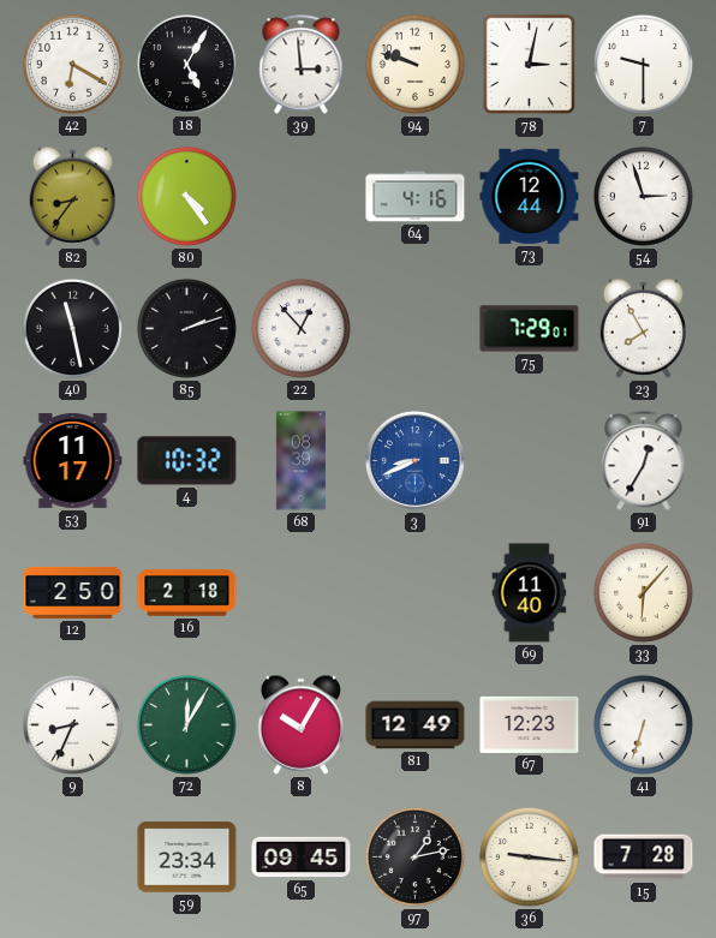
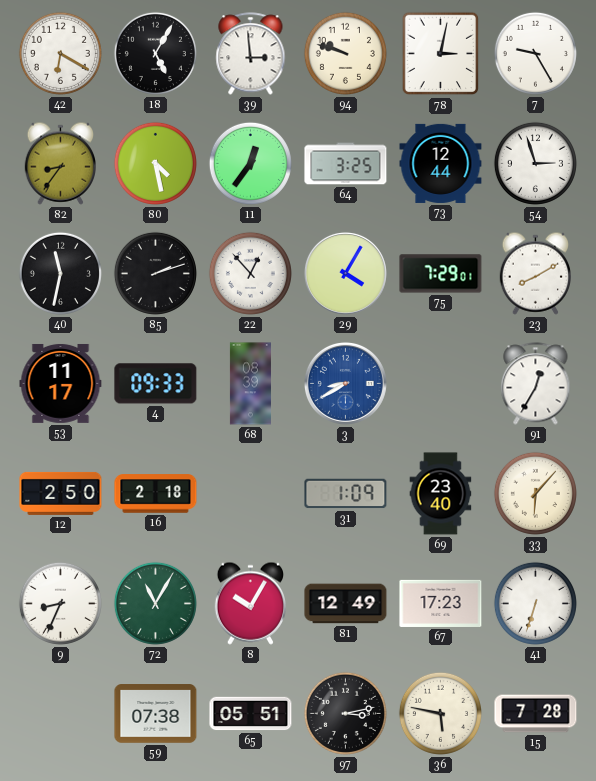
7: 9:30 -> 9:25
80: 4:24 -> 4:28
11: none -> 12:36
64: 4:16 -> 3:25
40: 11:28 -> 11:32
29: none -> 4:05
23: 7:55 -> 8:10
4: 10:32 -> 09:33
3: 8:41 -> 8:40
31: none -> 1:09
69: 11:40 -> 23:40
72: 12:05 -> 11:05
67: 12:23 -> 17:23
59: 23:34 -> 07:38
65: 09:45 -> 05:51
97: 1:13 -> 3:13
36: 9:16 -> 5:47
